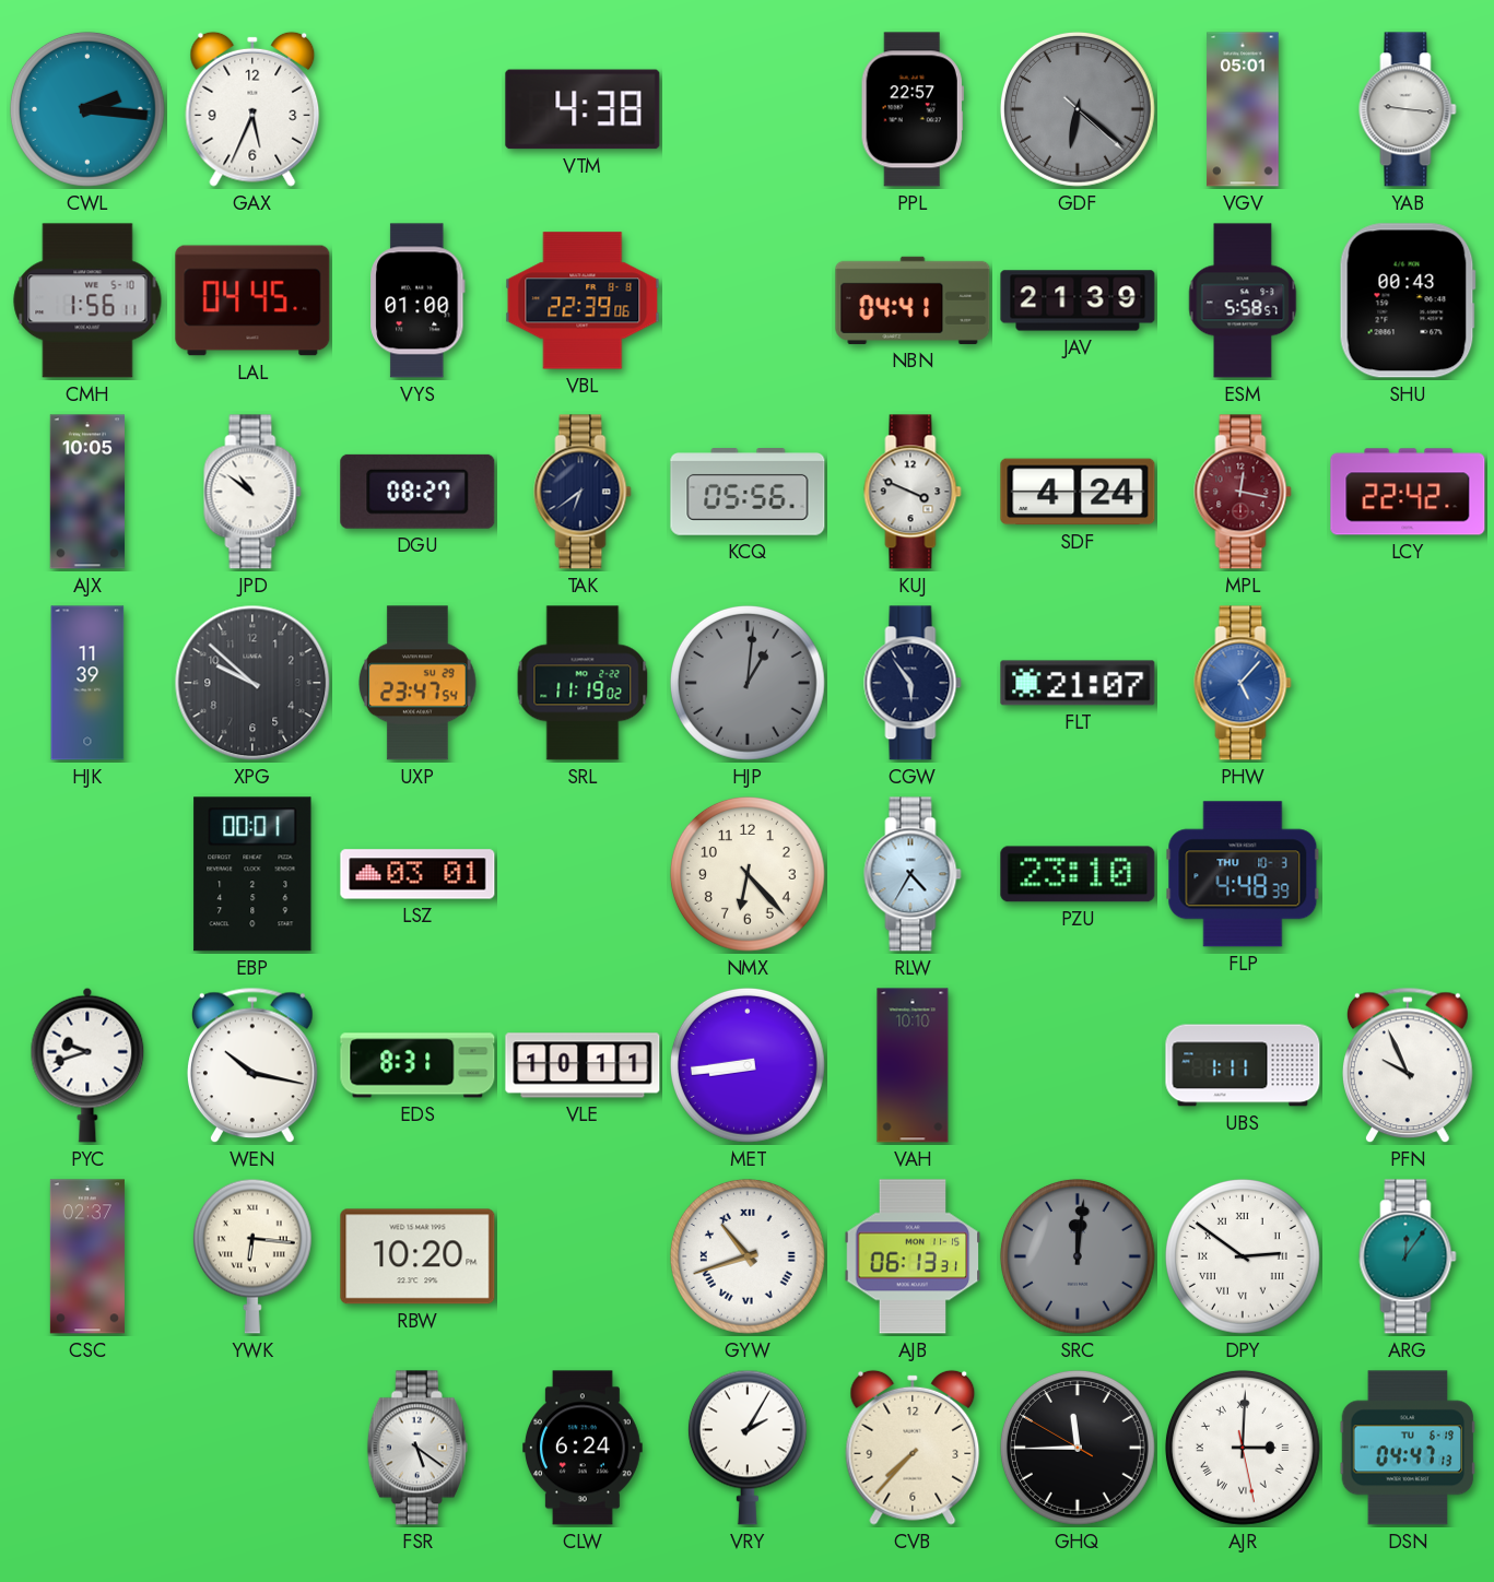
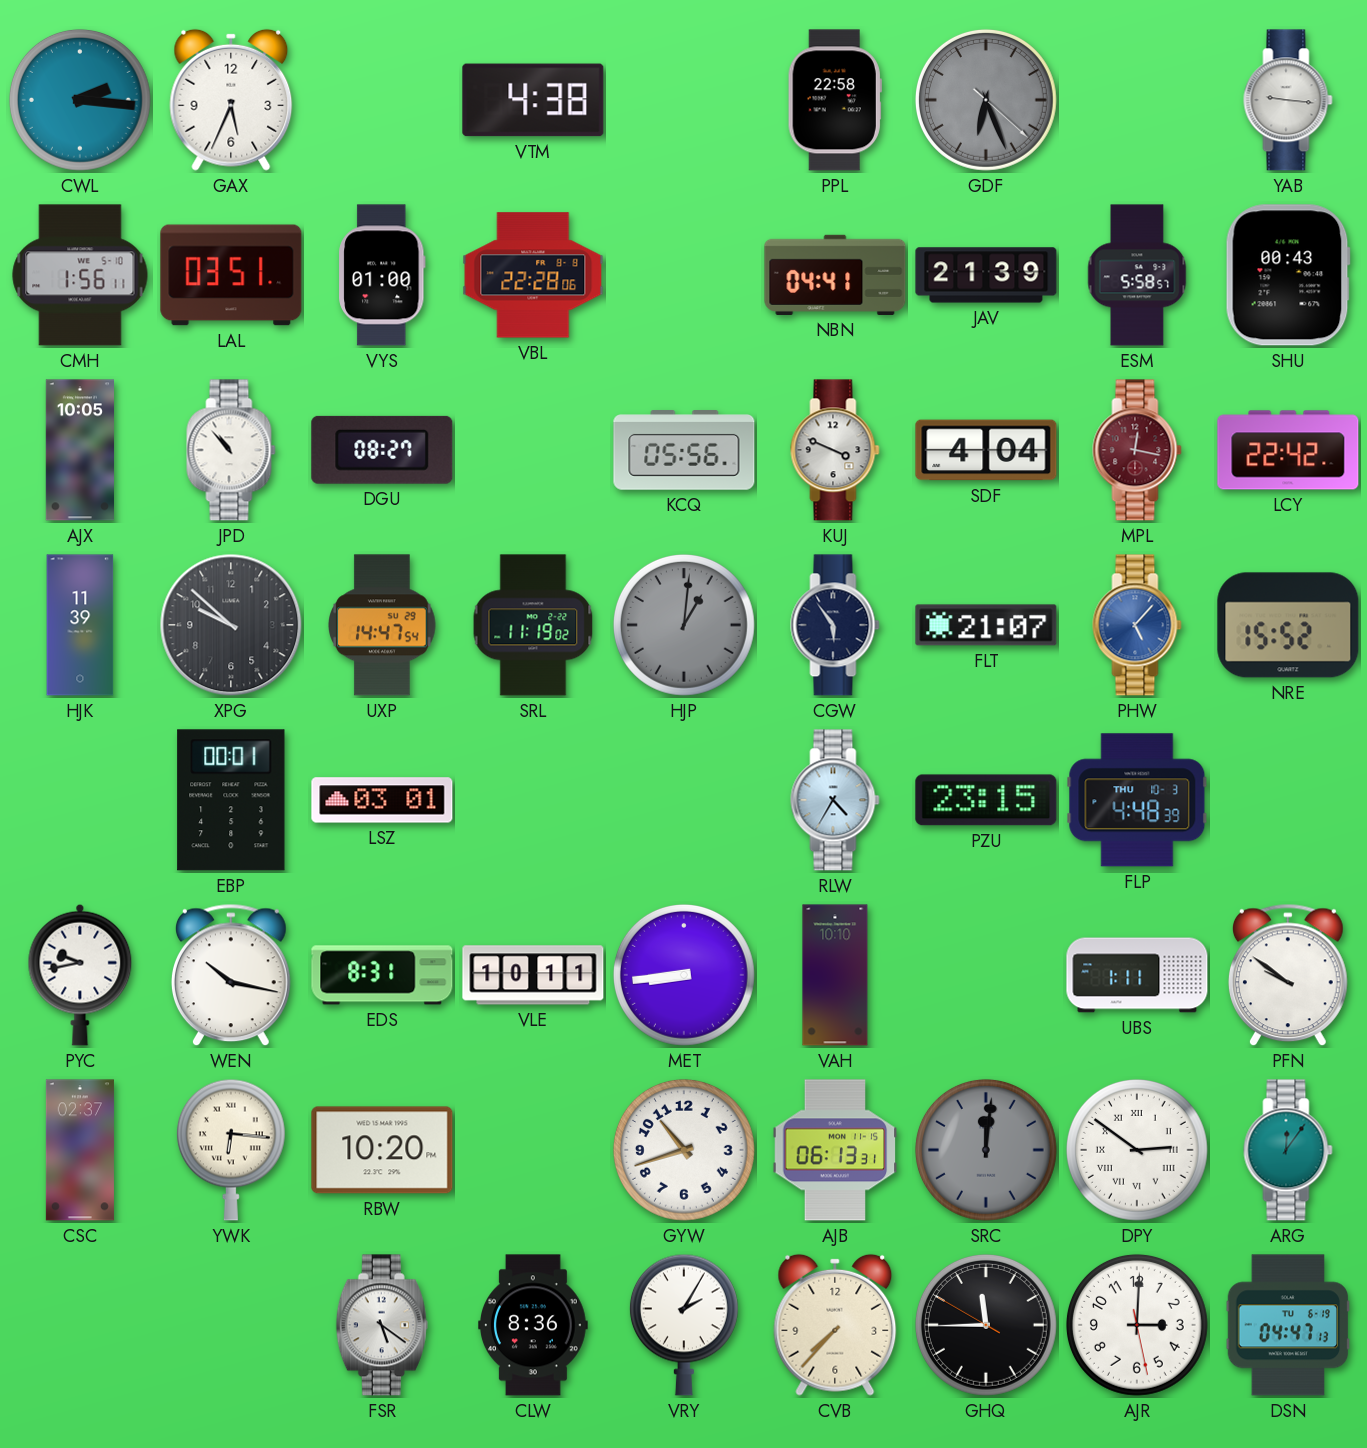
PPL: 22:57 -> 22:58
GDF: 6:21 -> 6:26
VGV: 05:01 -> none
LAL: 04:45 -> 03:51
VBL: 22:39 -> 22:28
JPD: 10:51 -> 10:53
TAK: 6:39 -> none
SDF: 4:24 -> 4:04
UXP: 23:47 -> 14:47
NRE: none -> 15:52
NMX: 6:23 -> none
PZU: 23:10 -> 23:15
PYC: 9:42 -> 9:43
PFN: 9:56 -> 9:51
GYW numerals: Roman -> Arabic
CLW: 6:24 -> 8:36
AJR numerals: Roman -> Arabic
